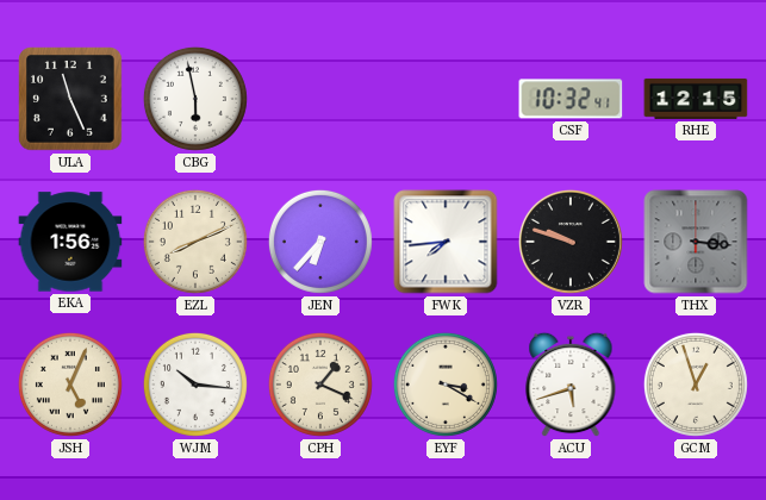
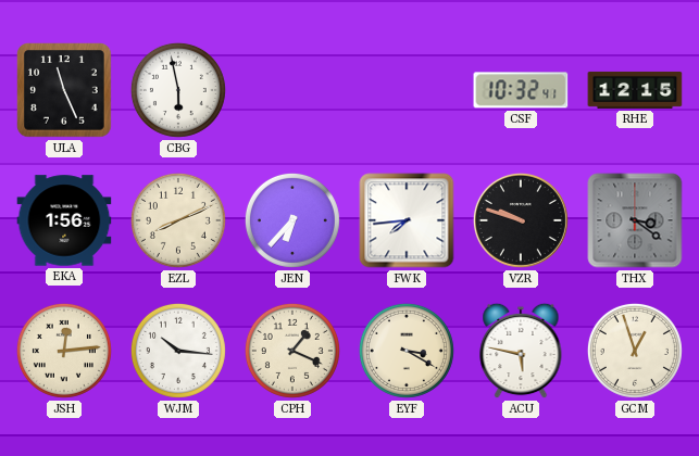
THX: 3:16 -> 3:21
JSH: 5:04 -> 12:14
ACU: 5:42 -> 5:47
